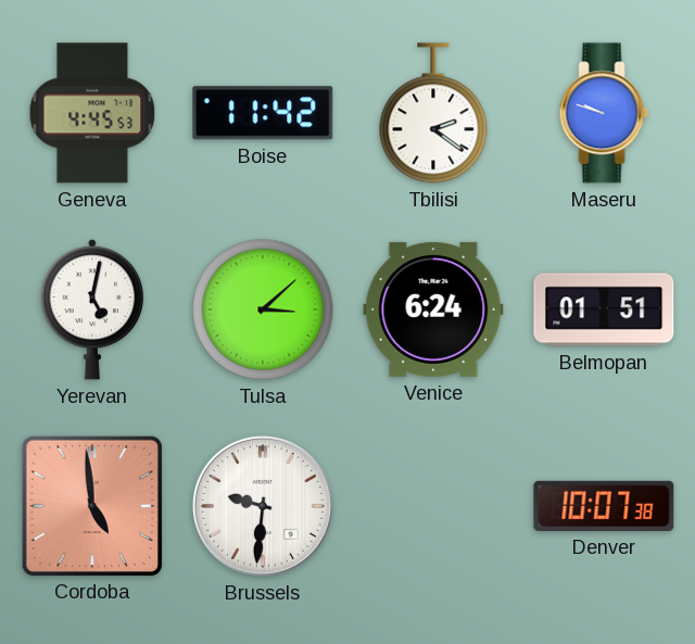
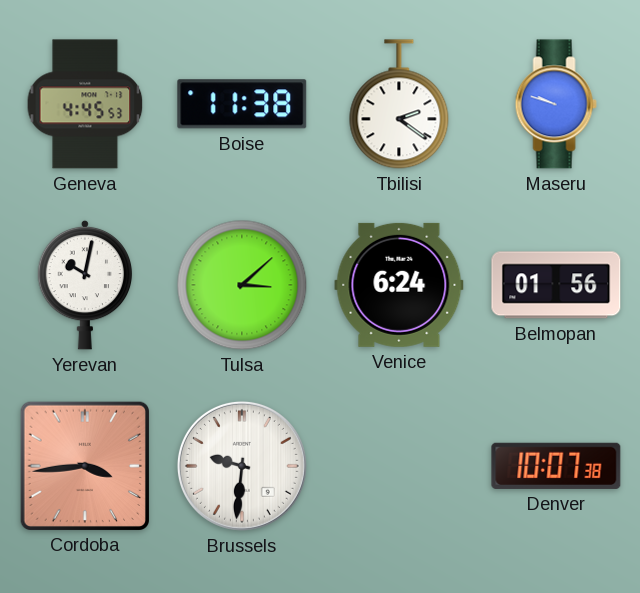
Boise: 11:42 -> 11:38
Yerevan: 5:02 -> 10:02
Belmopan: 01:51 -> 01:56
Cordoba: 4:59 -> 3:44
